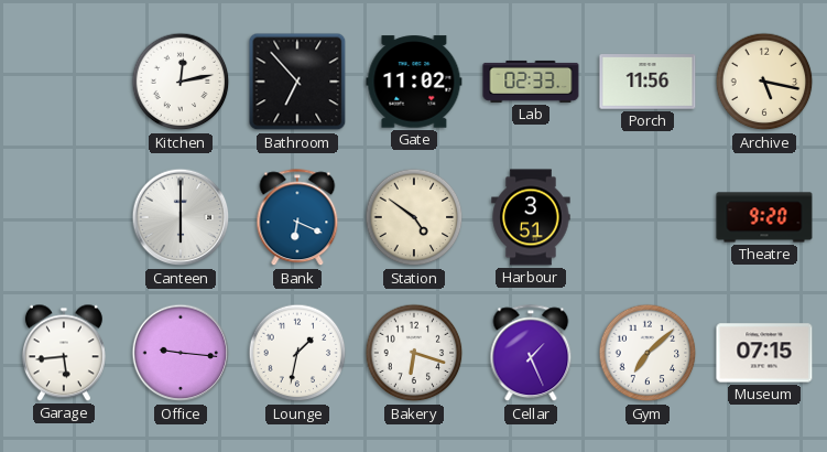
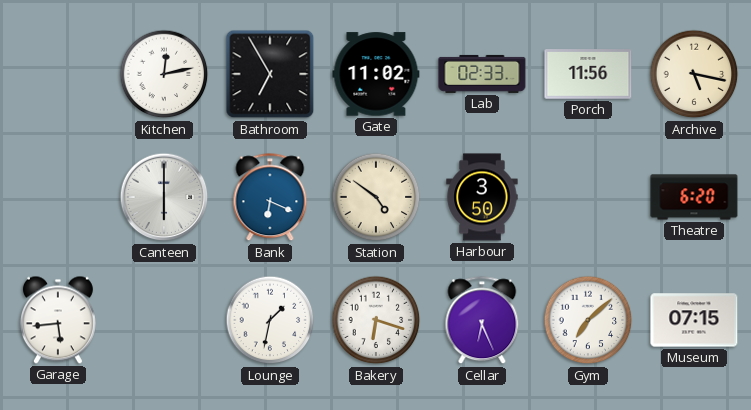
Bathroom: 6:53 -> 6:55
Harbour: 3:51 -> 3:50
Theatre: 9:20 -> 6:20
Office: 9:16 -> none
Cellar: 1:26 -> 6:26
